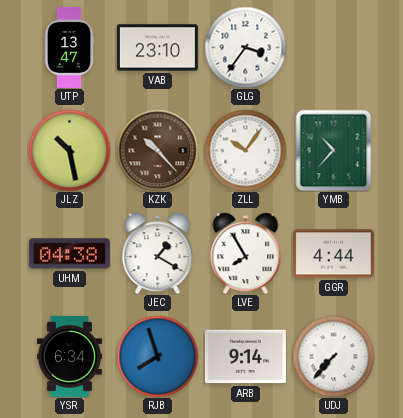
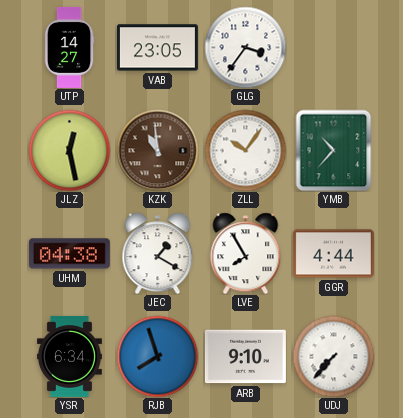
UTP: 13:47 -> 14:27
VAB: 23:10 -> 23:05
JLZ: 10:28 -> 12:28
KZK: 10:23 -> 10:59
ARB: 9:14 -> 9:10
